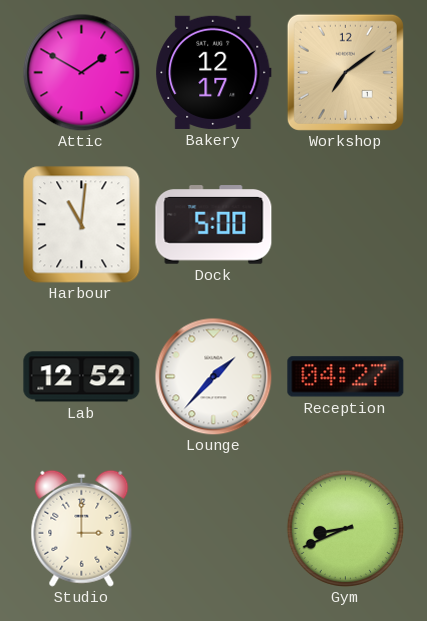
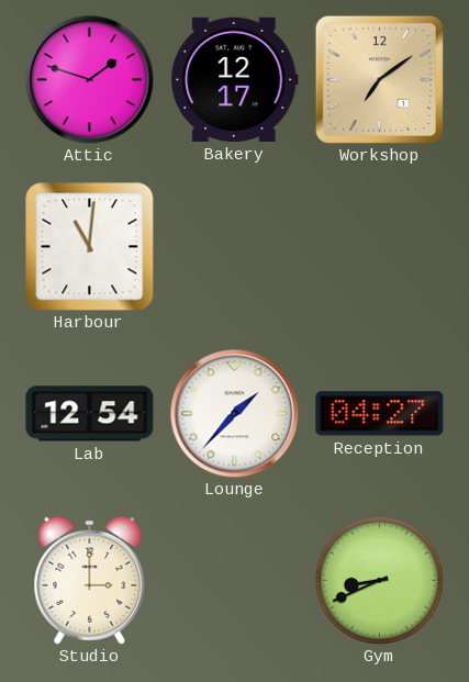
Attic: 1:50 -> 1:48
Dock: 5:00 -> none
Lab: 12:52 -> 12:54
